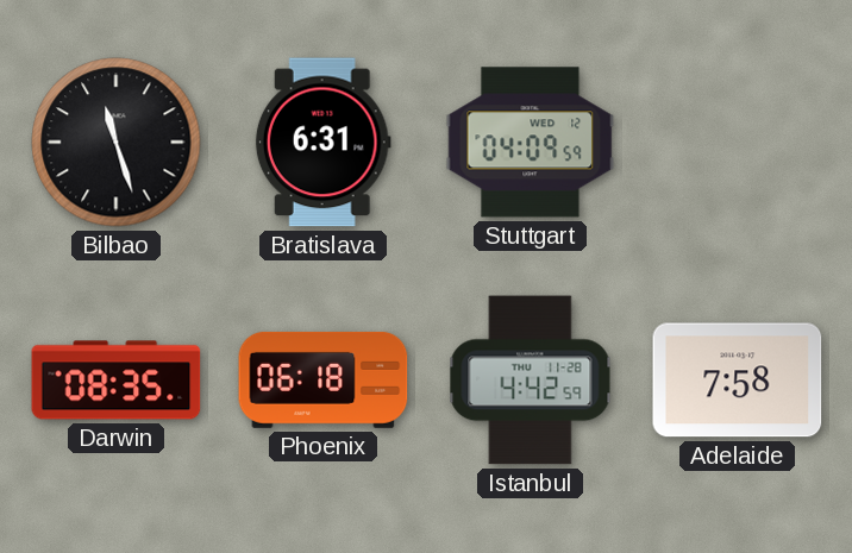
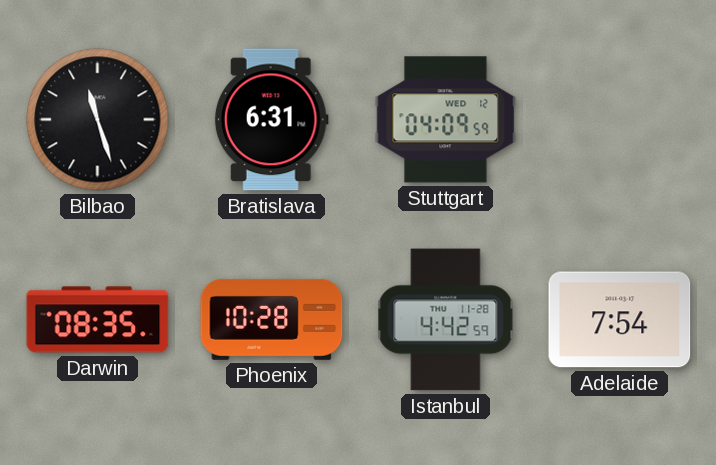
Phoenix: 06:18 -> 10:28
Adelaide: 7:58 -> 7:54
